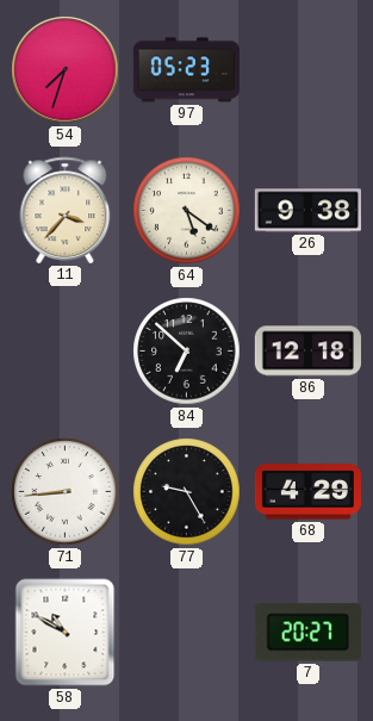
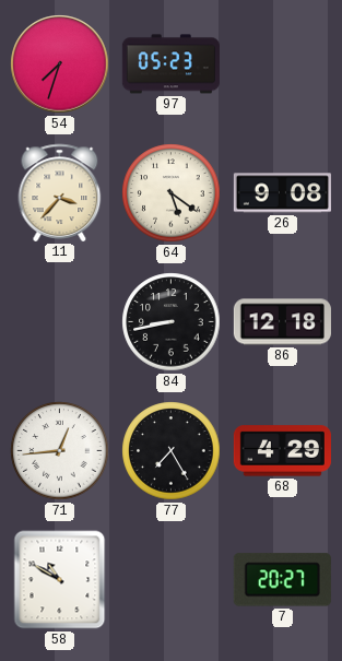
26: 9:38 -> 9:08
84: 6:52 -> 8:43
71: 8:44 -> 12:44
77: 9:25 -> 7:25
